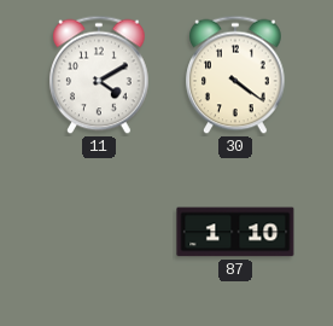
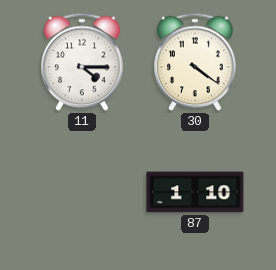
11: 4:10 -> 4:15
